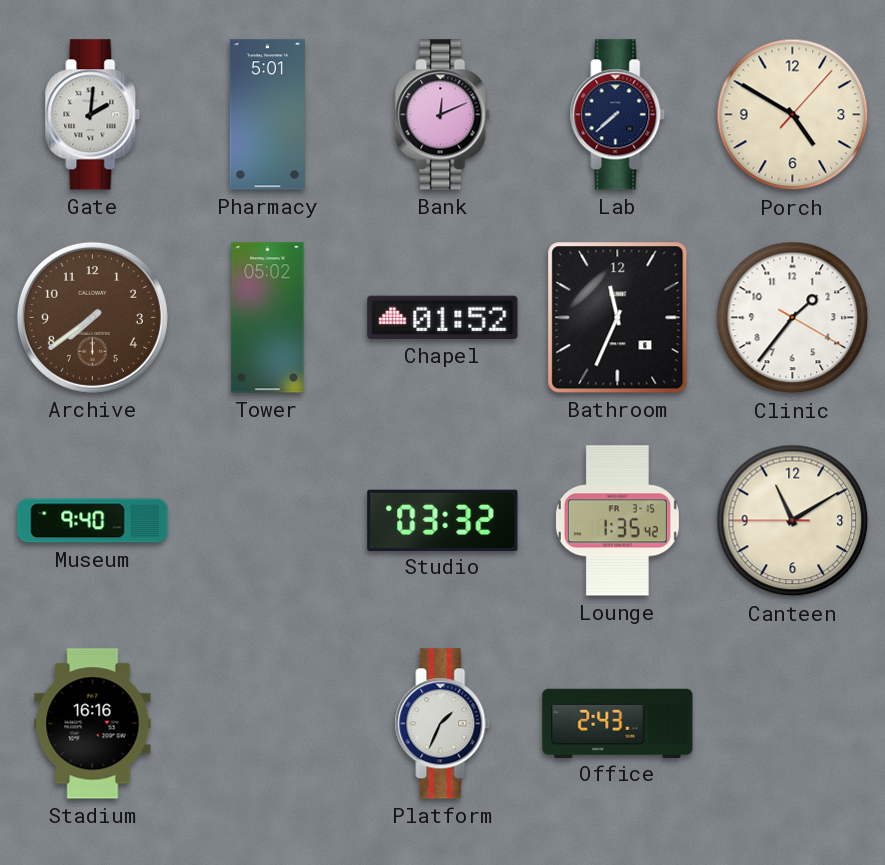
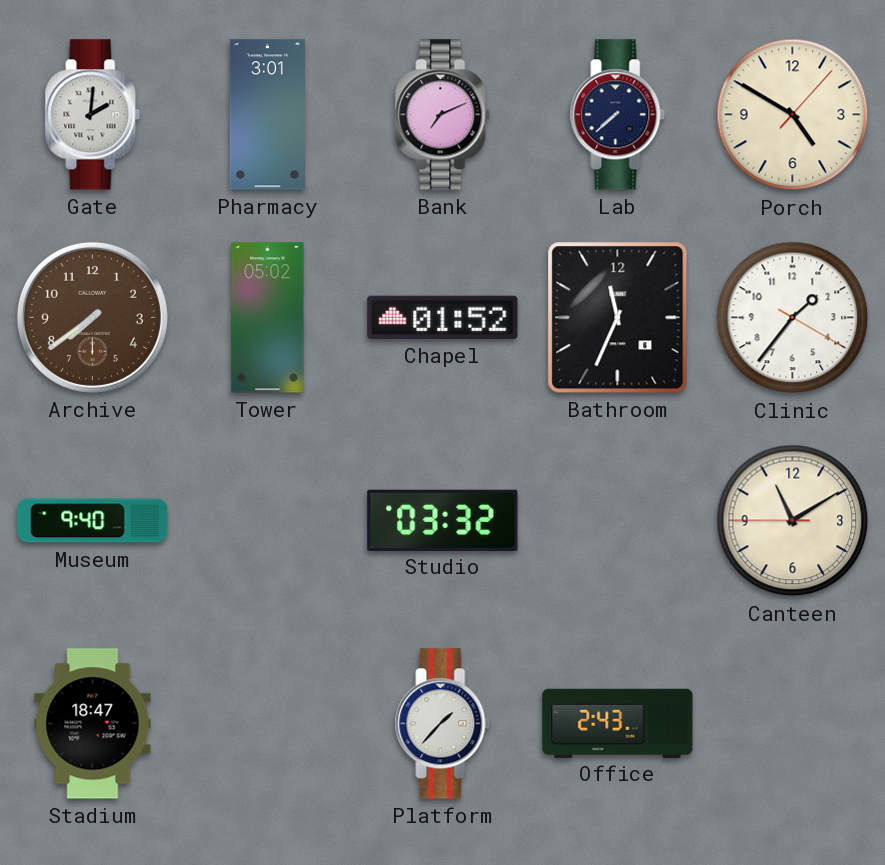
Pharmacy: 5:01 -> 3:01
Bank: 12:11 -> 7:11
Lounge: 1:35 -> none
Stadium: 16:16 -> 18:47
Platform: 1:34 -> 1:37
